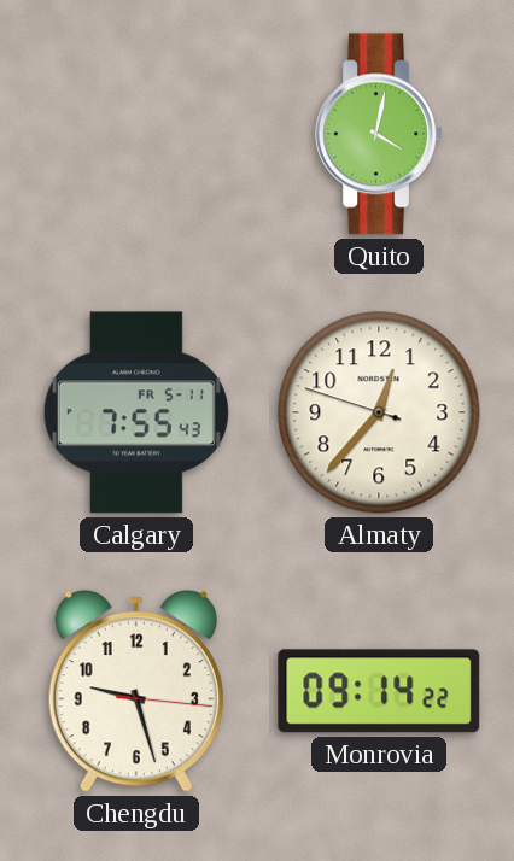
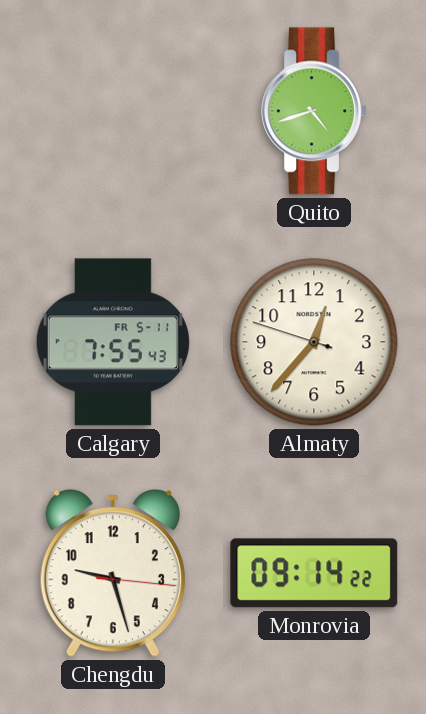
Quito: 4:02 -> 4:42
